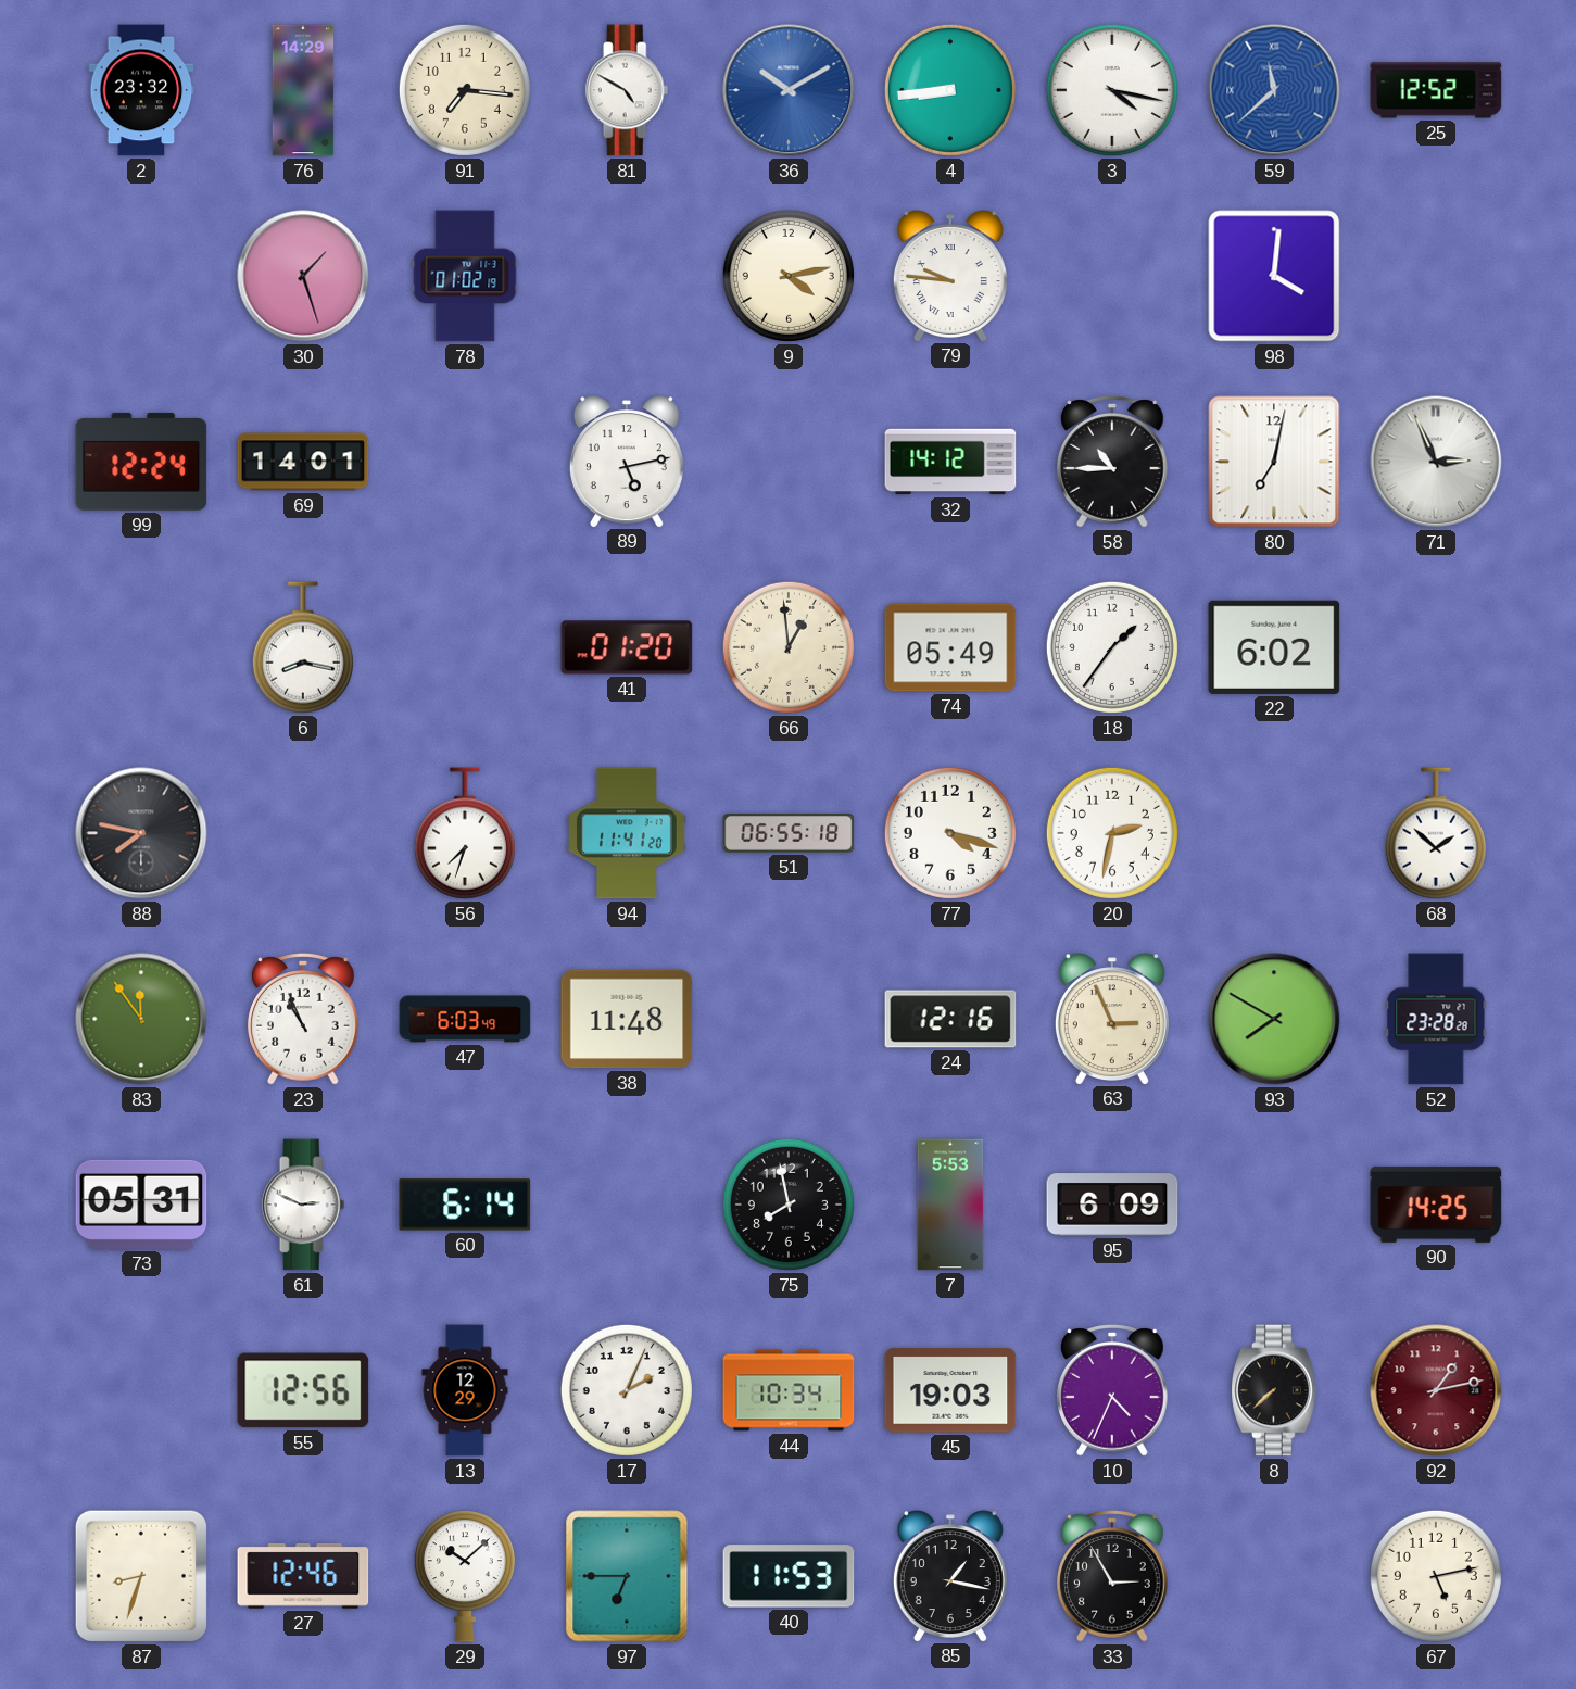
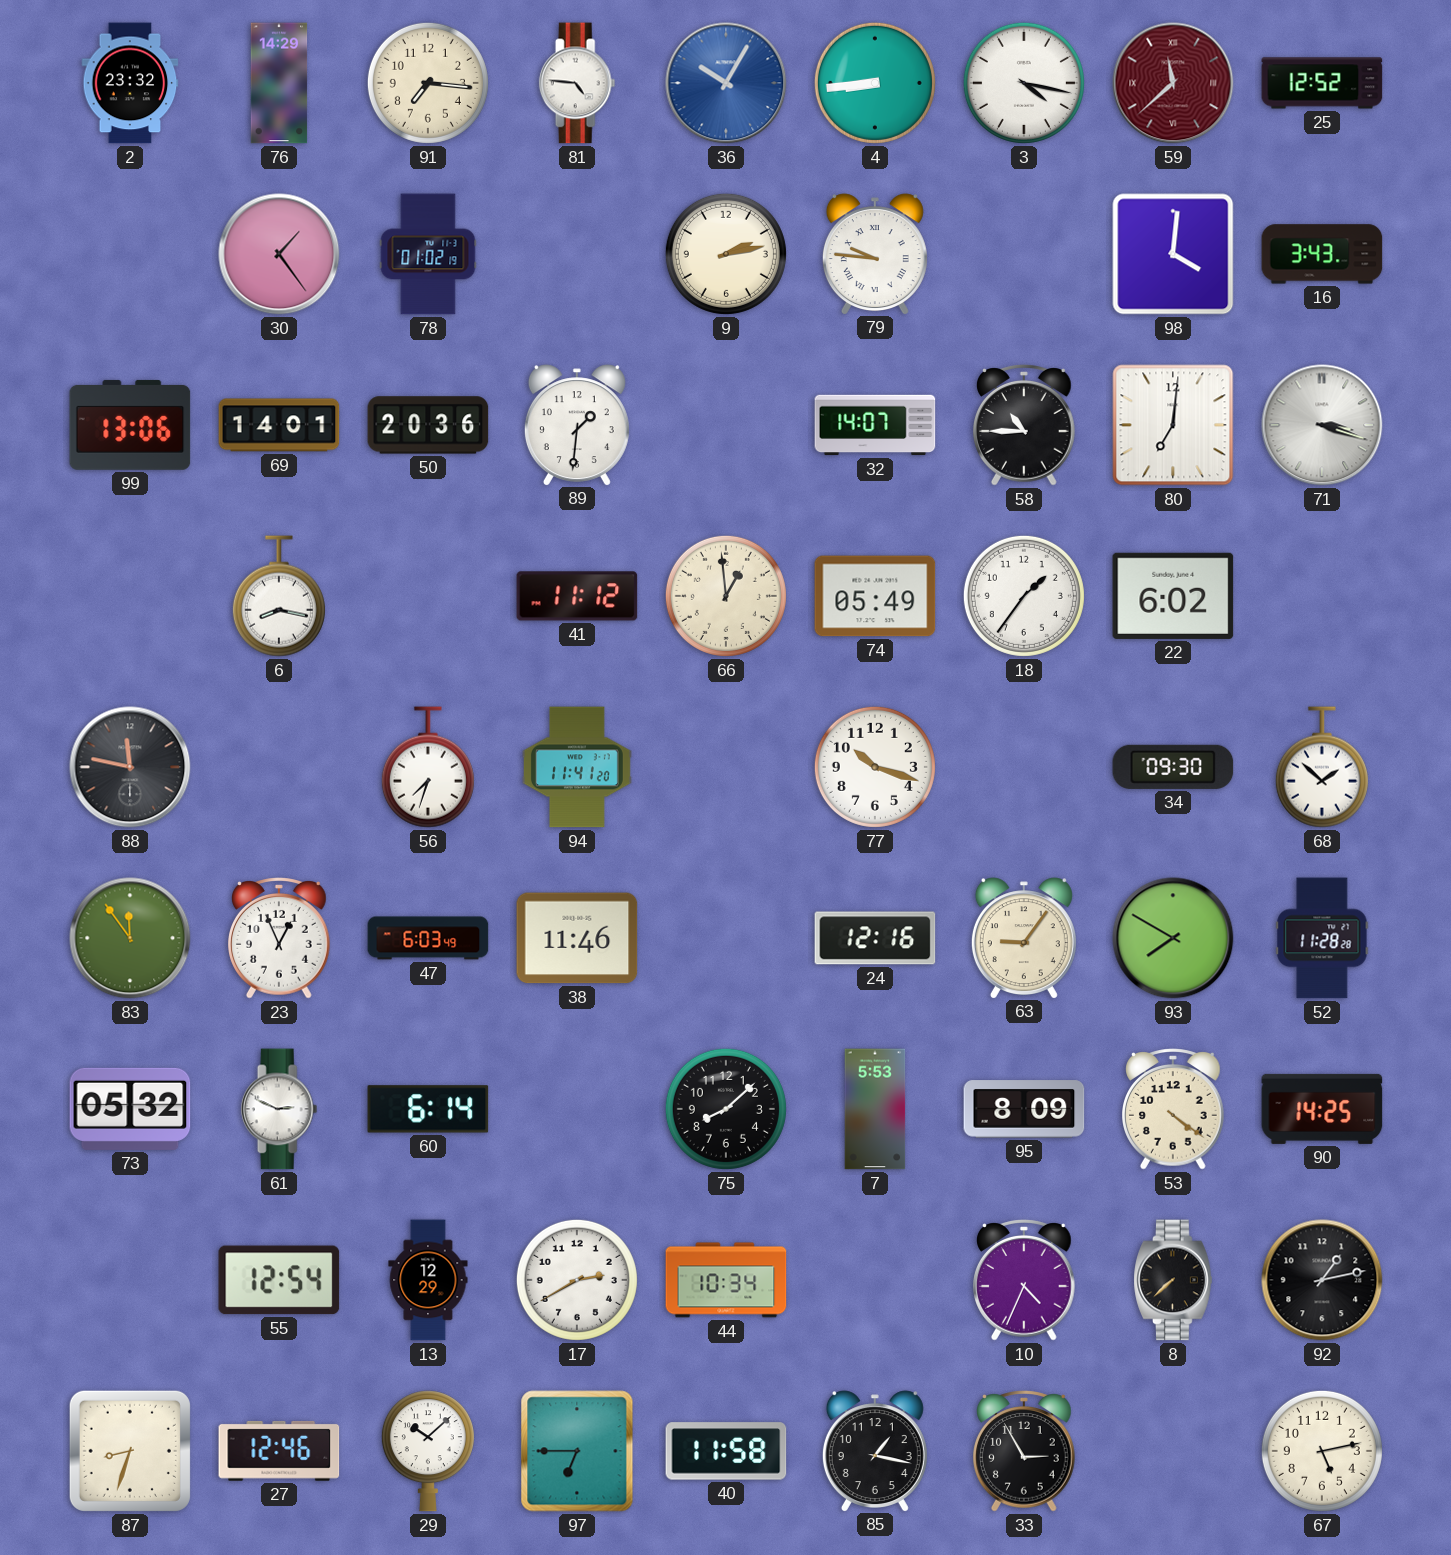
81: 4:50 -> 4:46
36: 10:10 -> 10:05
59 dial: blue -> burgundy
30: 1:27 -> 1:24
9: 4:13 -> 2:13
16: none -> 3:43
99: 12:24 -> 13:06
50: none -> 20:36
89: 5:13 -> 1:31
32: 14:12 -> 14:07
80: 7:02 -> 7:01
71: 2:56 -> 3:18
41: 01:20 -> 11:12
88: 7:47 -> 11:47
51: 06:55 -> none
77: 4:18 -> 10:18
20: 2:32 -> none
34: none -> 09:30
23: 10:56 -> 12:56
38: 11:48 -> 11:46
63: 2:56 -> 9:06
52: 23:28 -> 11:28
73: 05:31 -> 05:32
75: 7:58 -> 8:08
95: 6:09 -> 8:09
53: none -> 4:21
55: 12:56 -> 12:54
17: 2:04 -> 2:40
45: 19:03 -> none
92 dial: burgundy -> black
40: 11:53 -> 11:58
